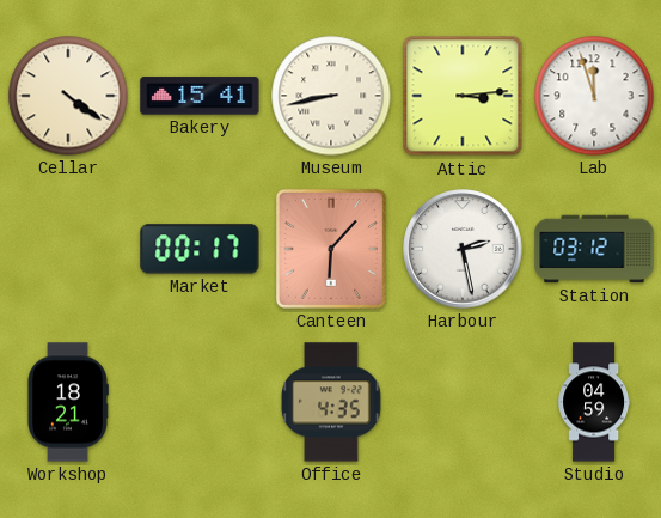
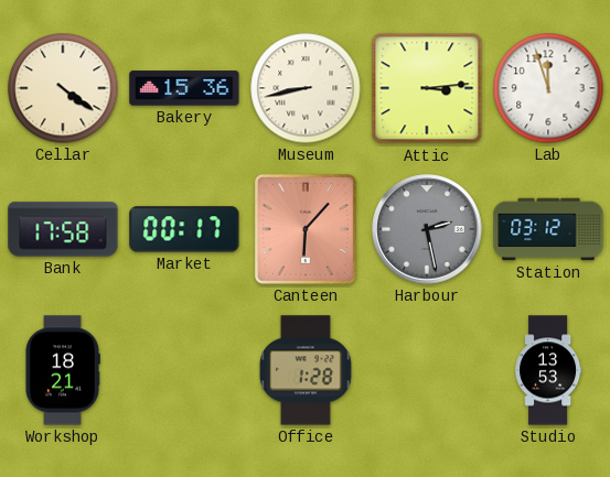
Bakery: 15:41 -> 15:36
Bank: none -> 17:58
Harbour dial: white -> grey
Office: 4:35 -> 1:28
Studio: 04:59 -> 13:53
